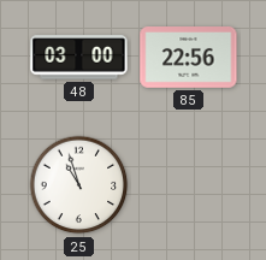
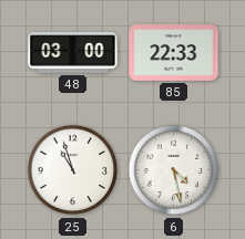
85: 22:56 -> 22:33
6: none -> 4:28
